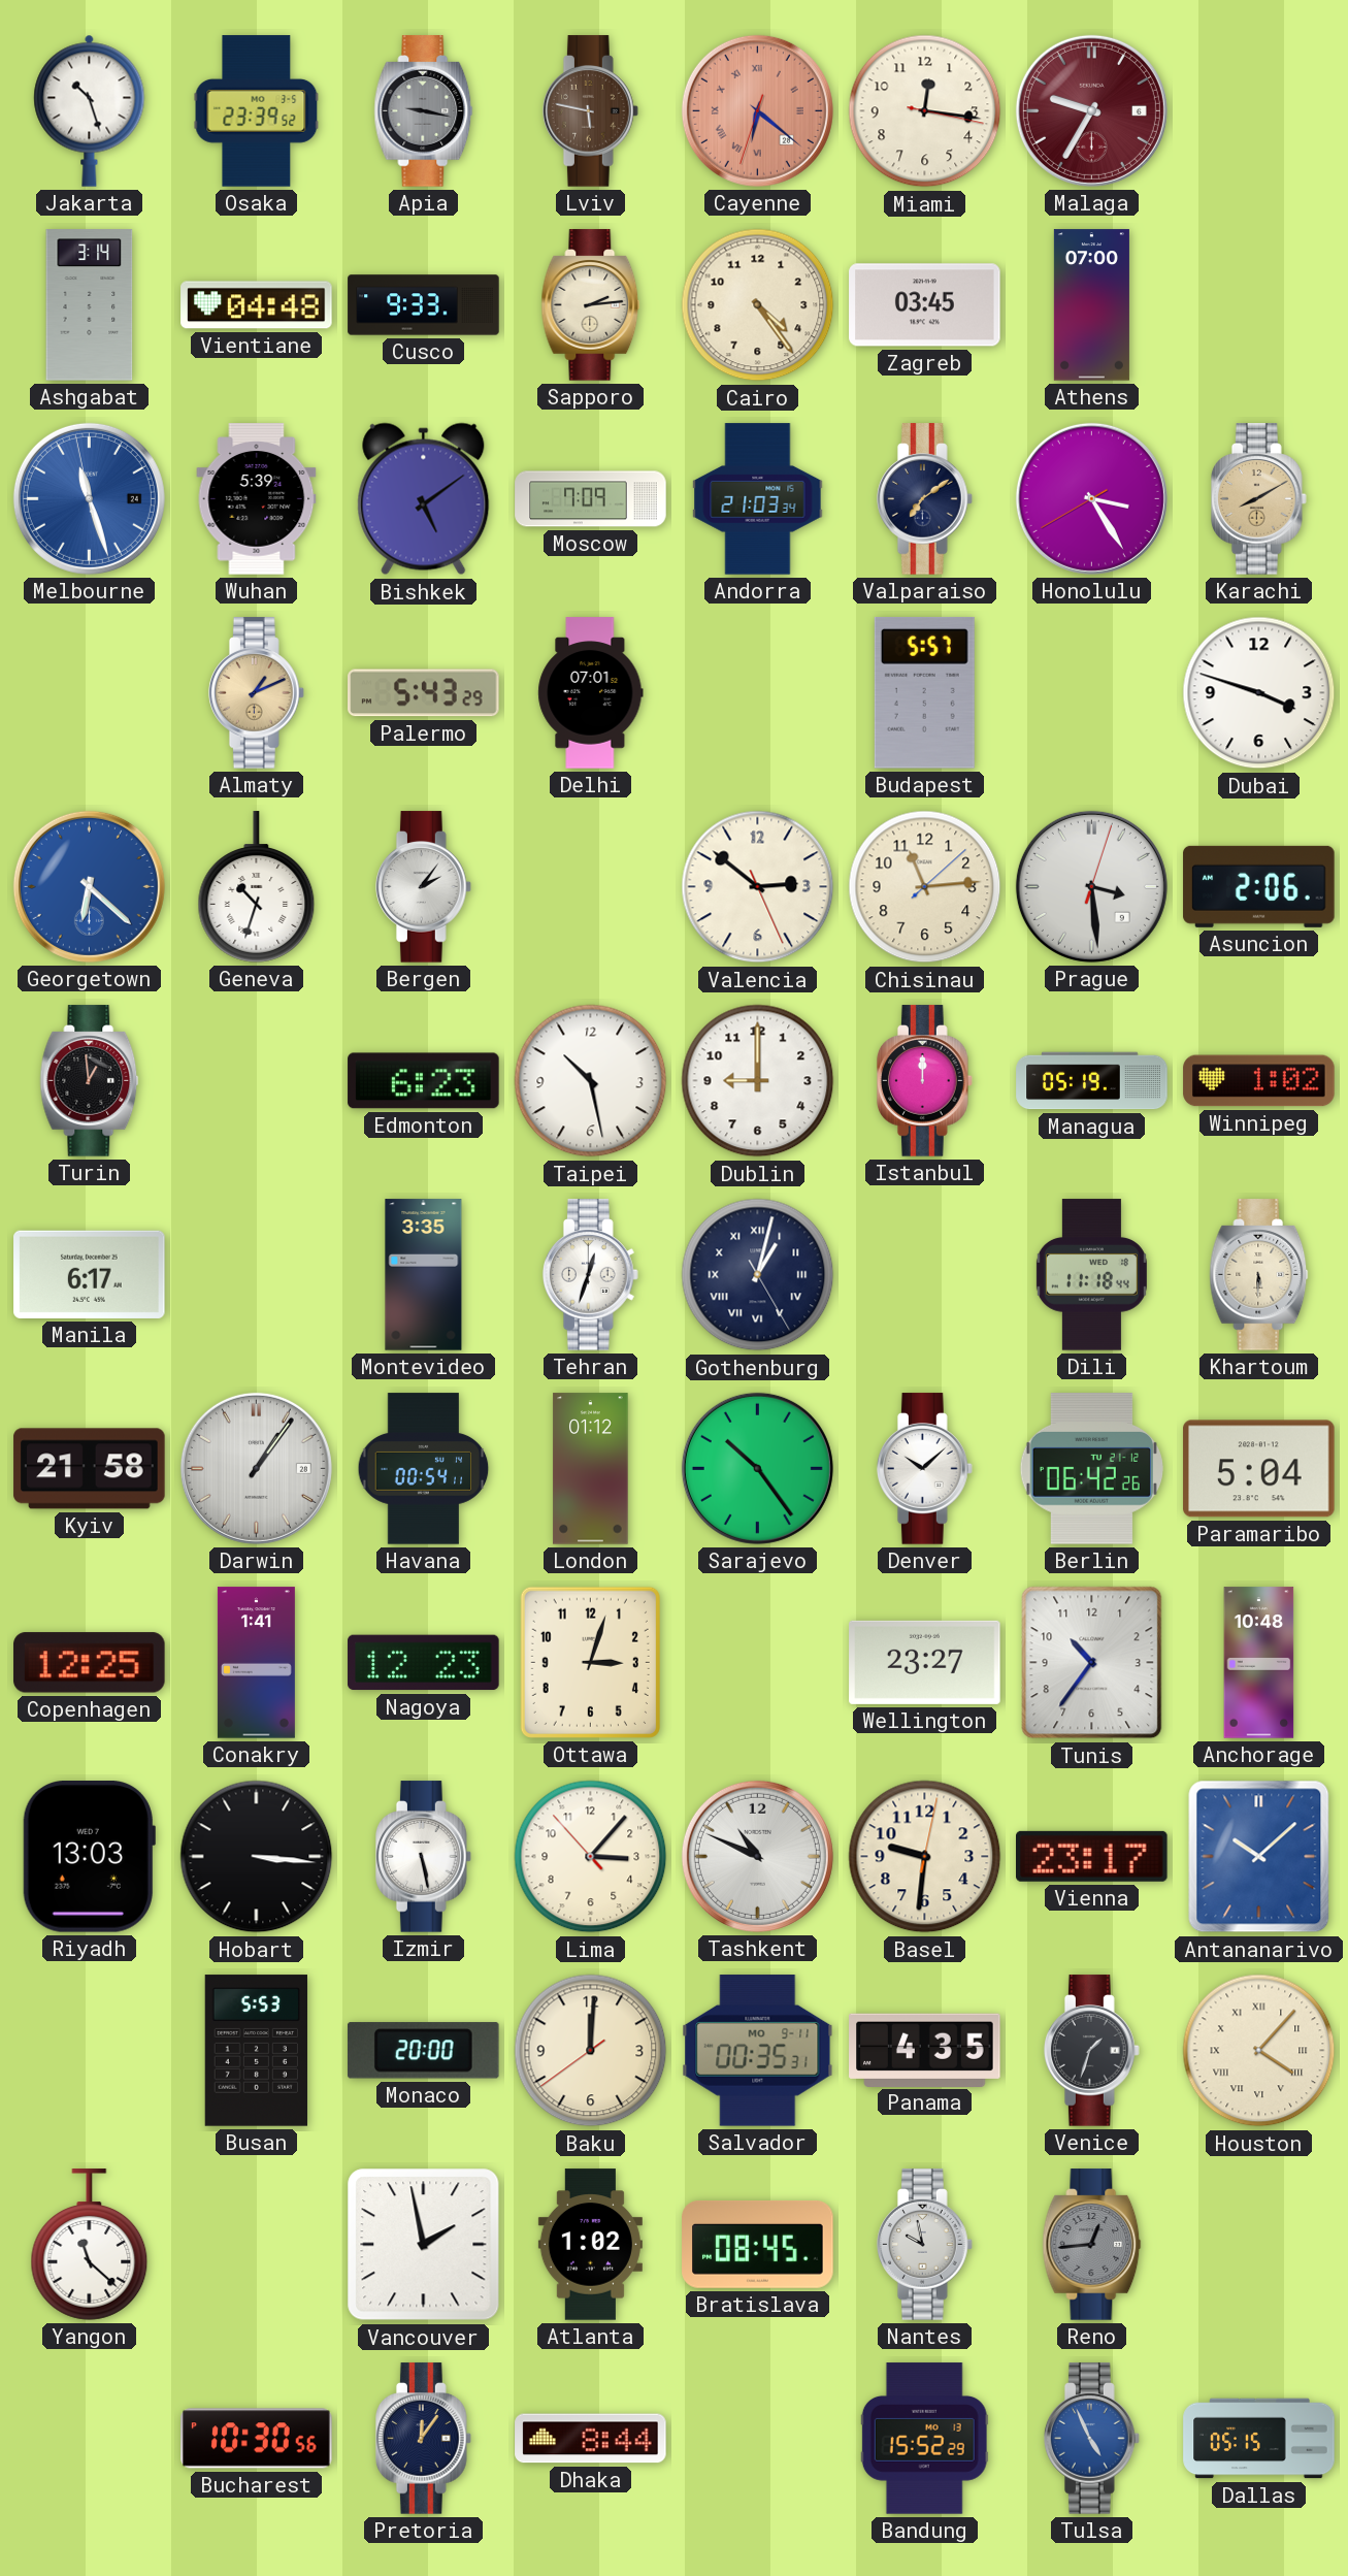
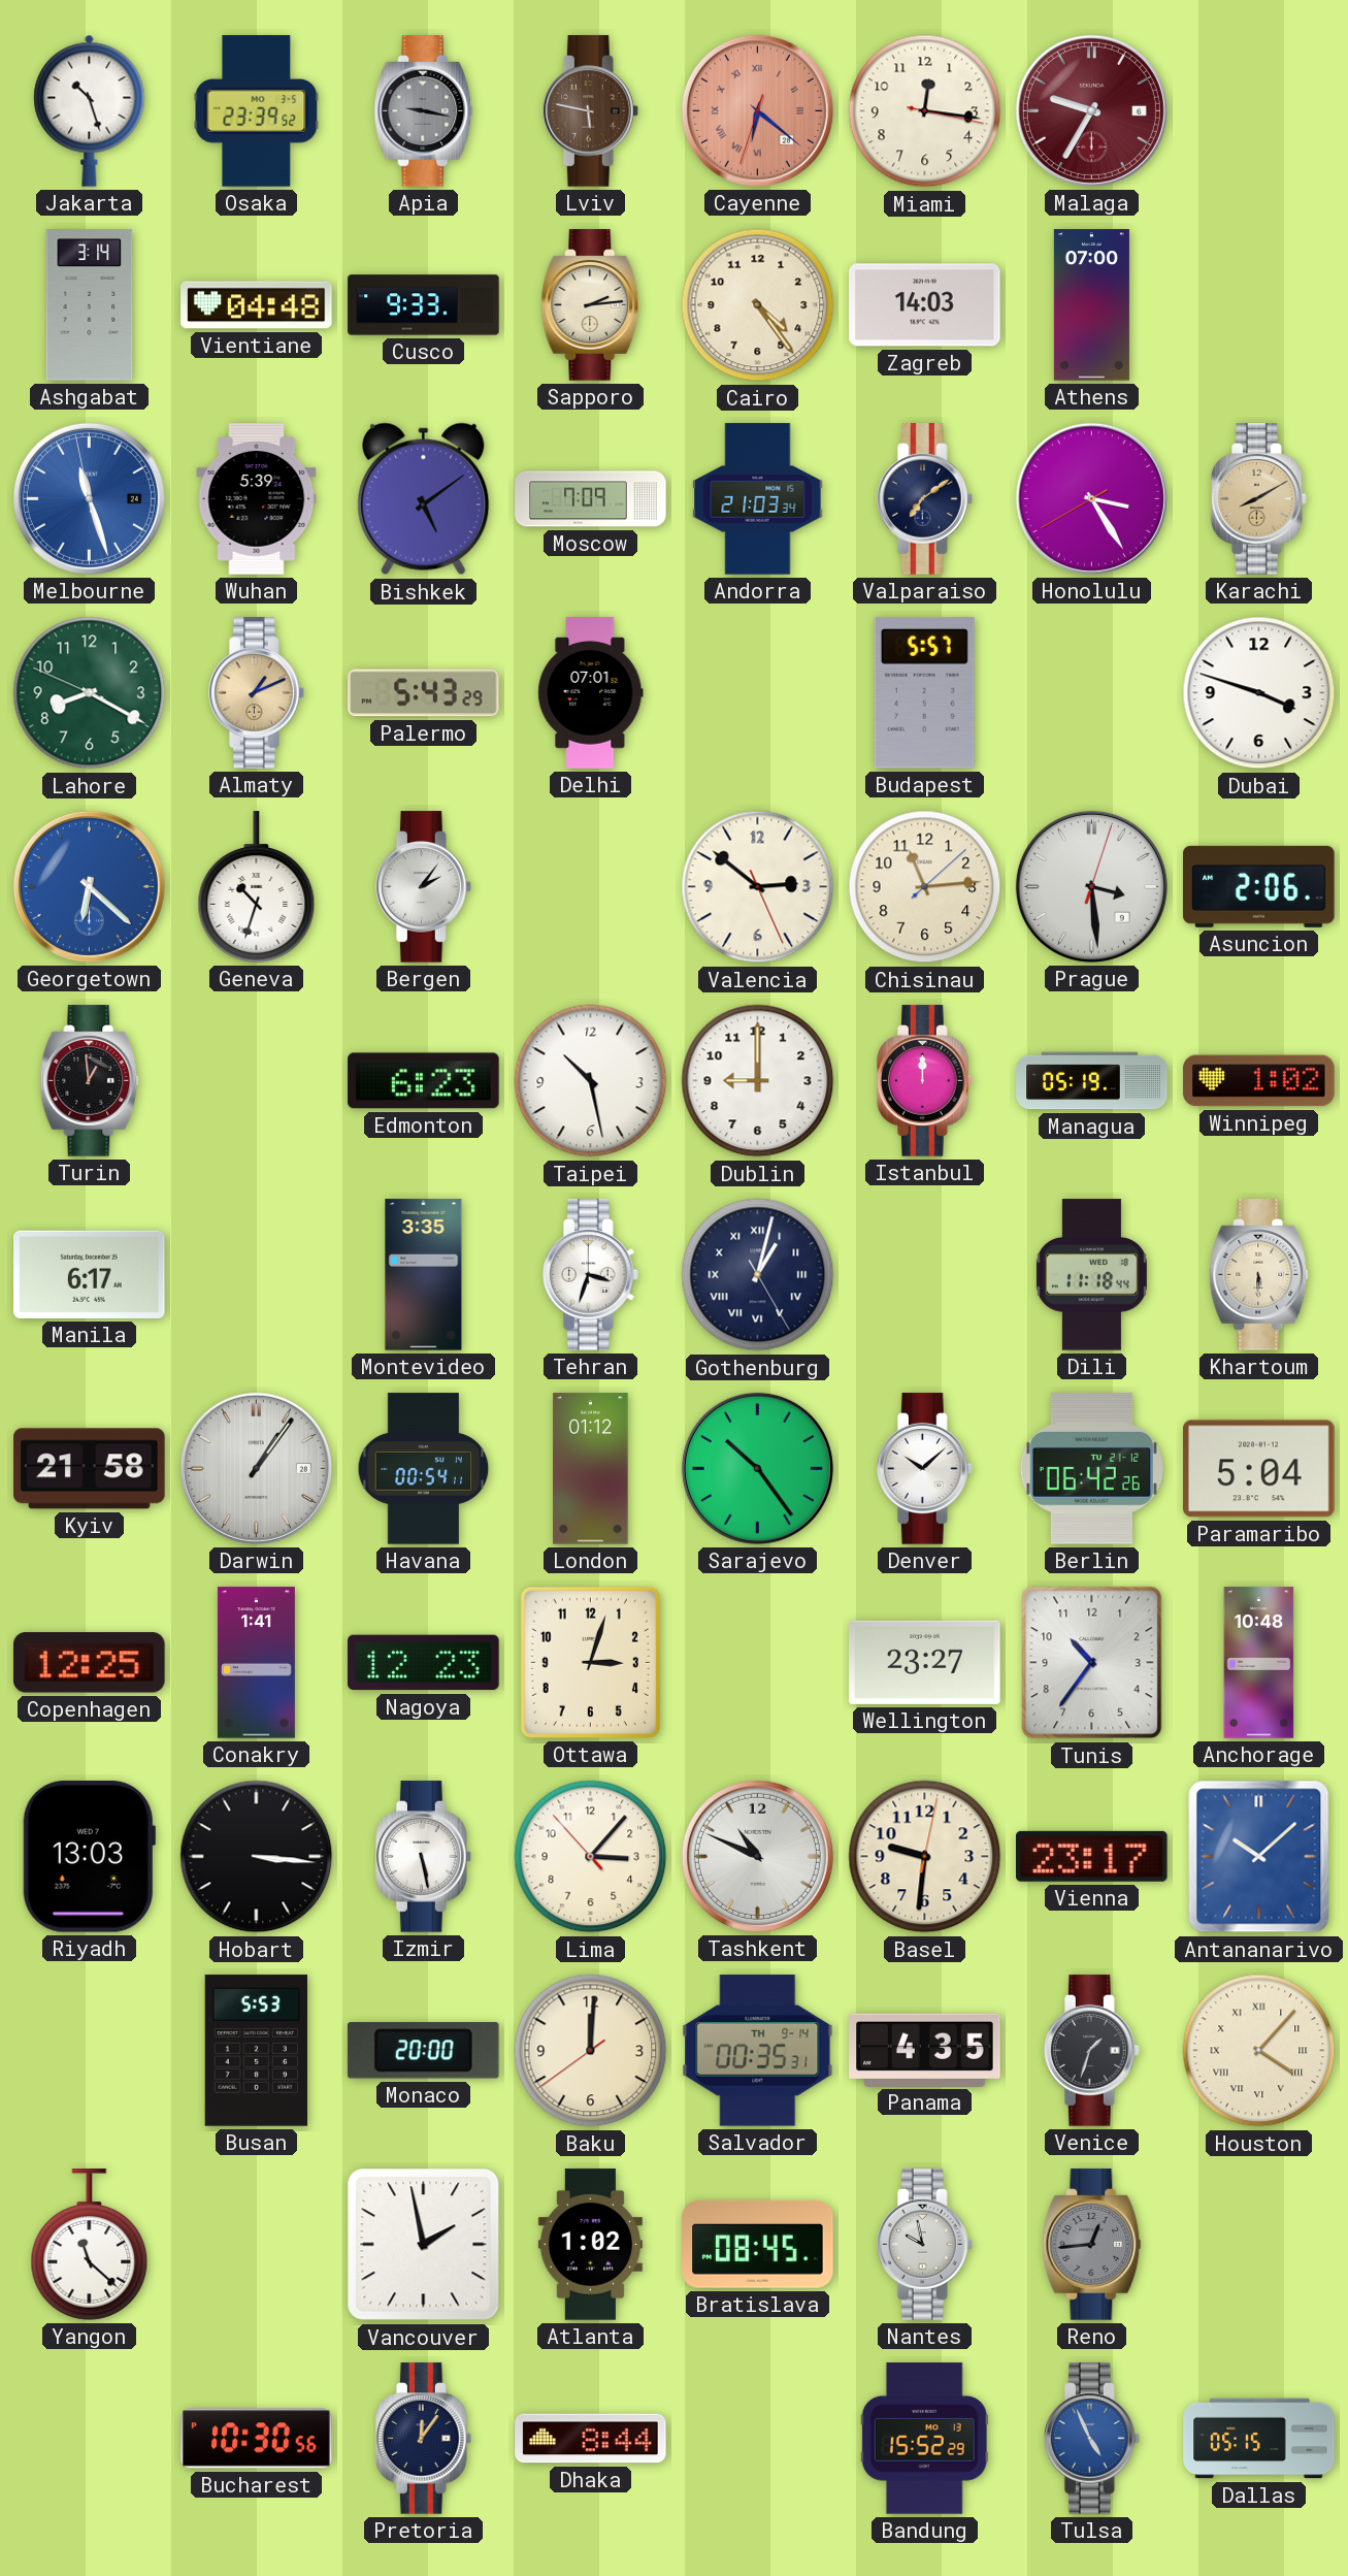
Zagreb: 03:45 -> 14:03
Lahore: none -> 8:19
Tehran: 12:33 -> 3:33
Salvador date: MO 9-11 -> TH 9-14
